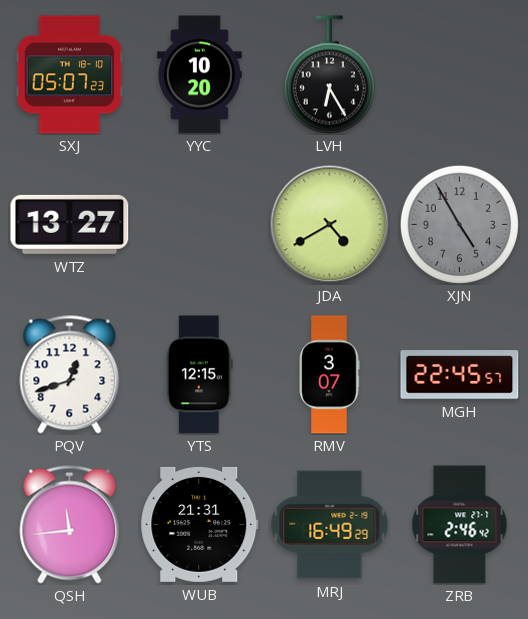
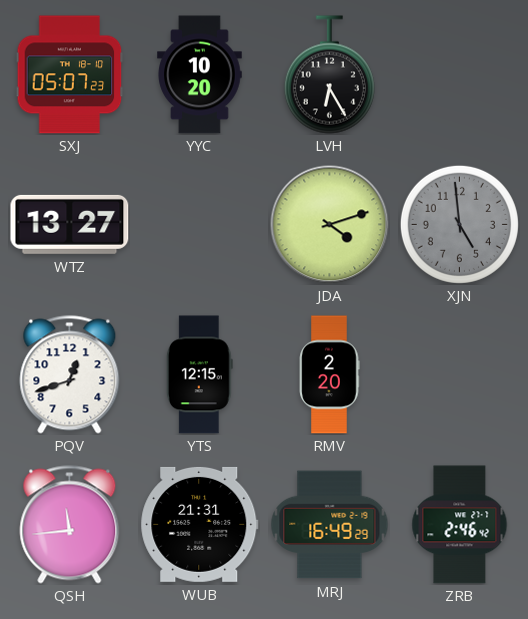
JDA: 4:40 -> 4:12
XJN: 4:55 -> 4:59
RMV: 3:07 -> 2:20
MGH: 22:45 -> none
